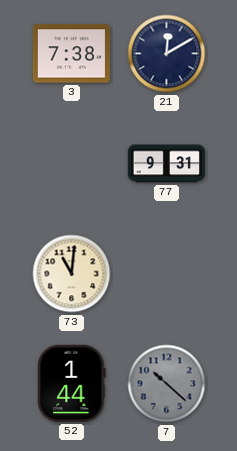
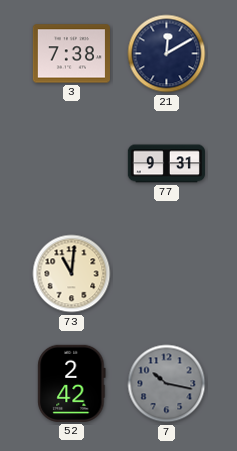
52: 1:44 -> 2:42
7: 10:22 -> 10:17
